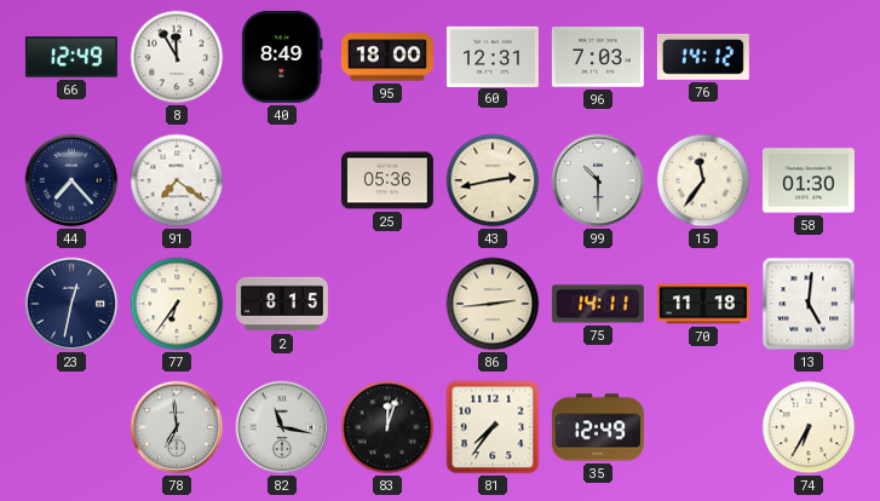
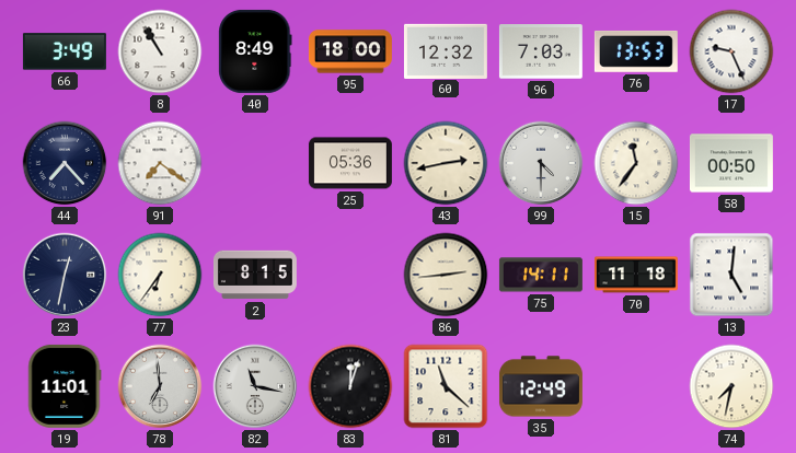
66: 12:49 -> 3:49
8: 11:55 -> 10:55
60: 12:31 -> 12:32
76: 14:12 -> 13:53
17: none -> 9:26
99: 10:30 -> 4:30
58: 01:30 -> 00:50
19: none -> 11:01
81: 7:36 -> 11:22
74: 6:35 -> 7:32
